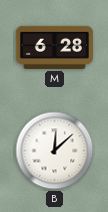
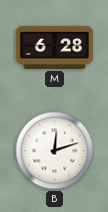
B: 12:08 -> 12:12
